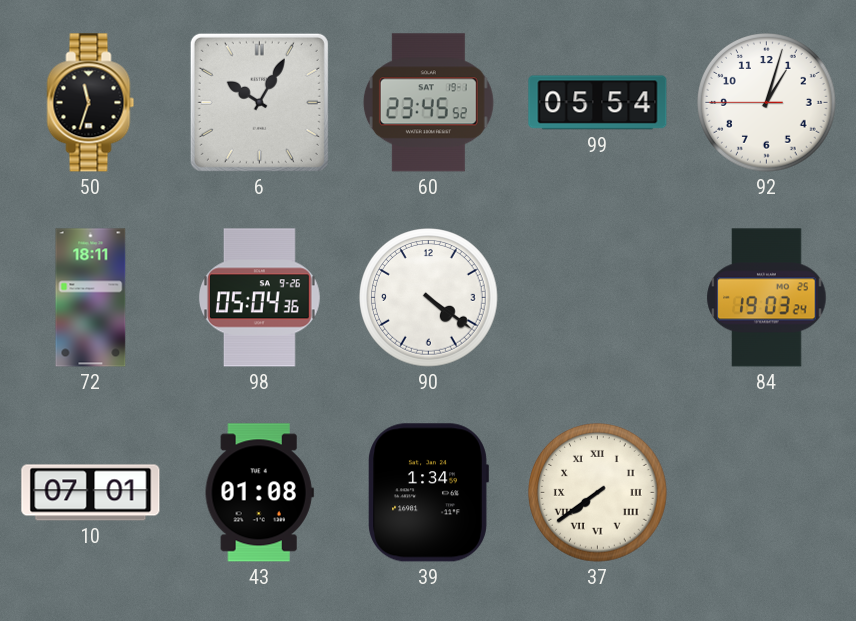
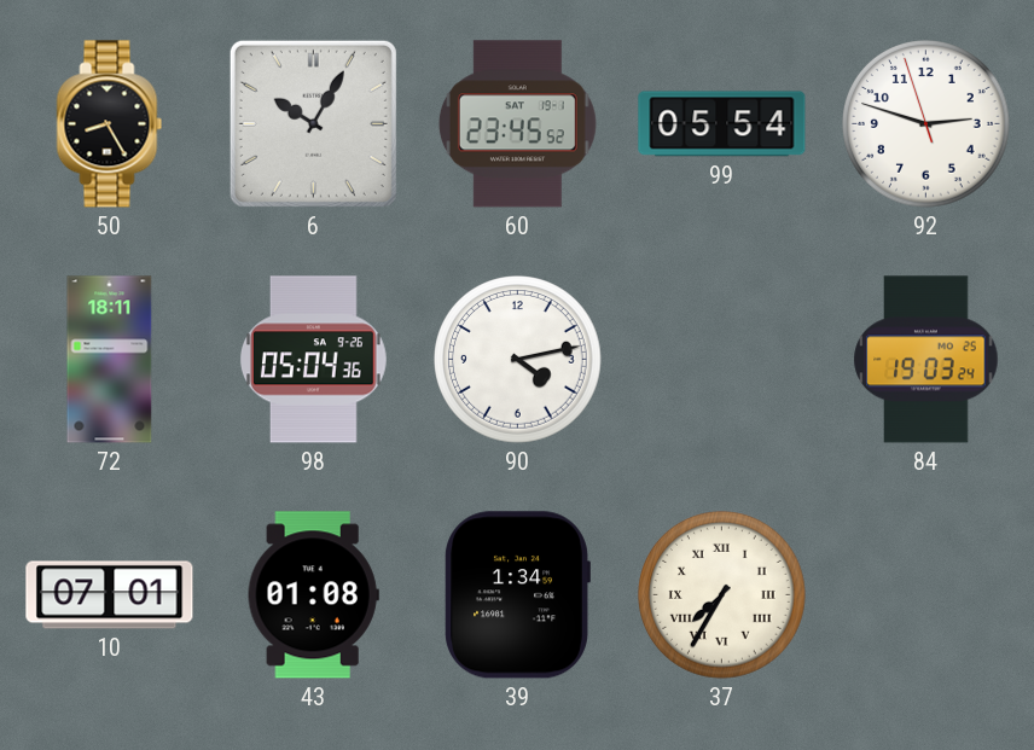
50: 11:33 -> 8:25
92: 1:02 -> 2:47
90: 4:21 -> 4:13
37: 7:39 -> 7:35
